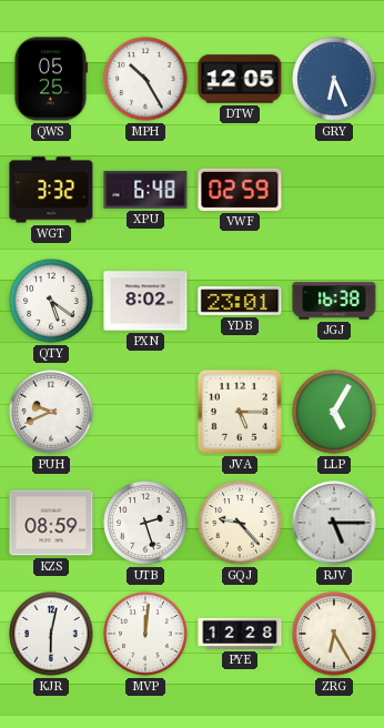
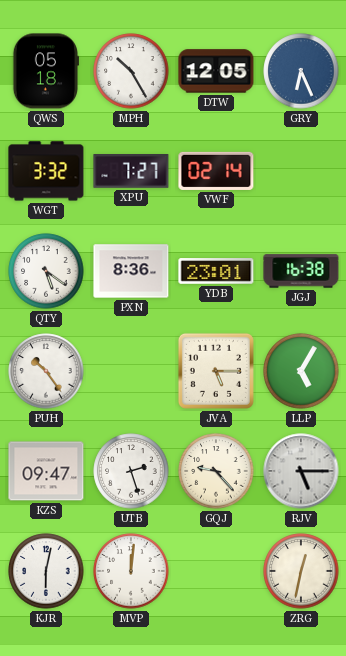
QWS: 05:25 -> 05:18
XPU: 6:48 -> 7:27
VWF: 02:59 -> 02:14
PXN: 8:02 -> 8:36
PUH: 9:41 -> 10:24
KZS: 08:59 -> 09:47
PYE: 12:28 -> none
ZRG: 6:25 -> 12:32
